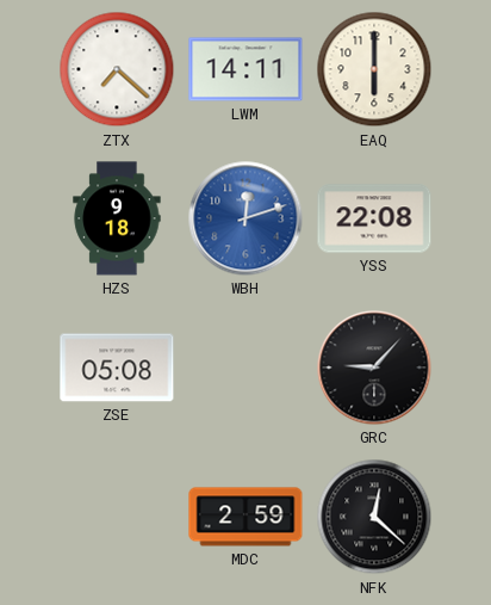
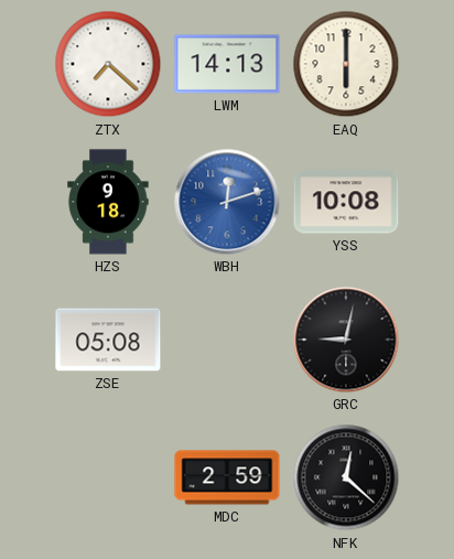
LWM: 14:11 -> 14:13
YSS: 22:08 -> 10:08
GRC: 9:07 -> 9:02
